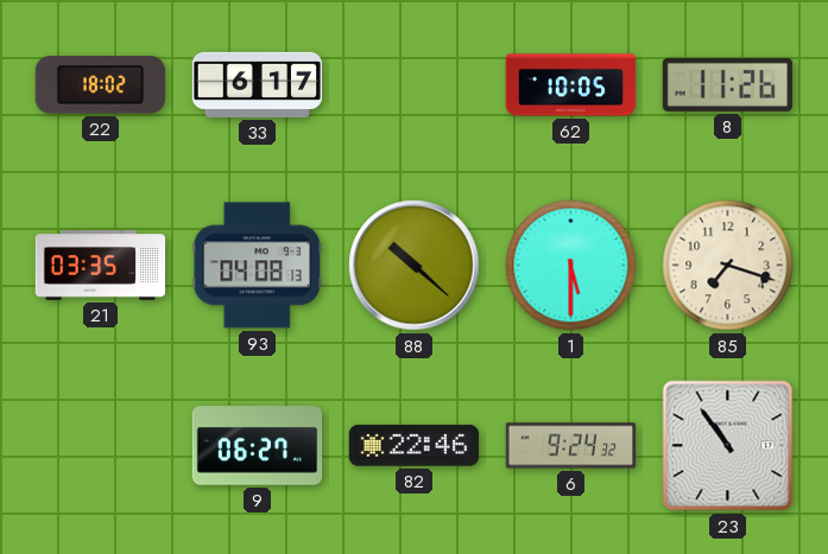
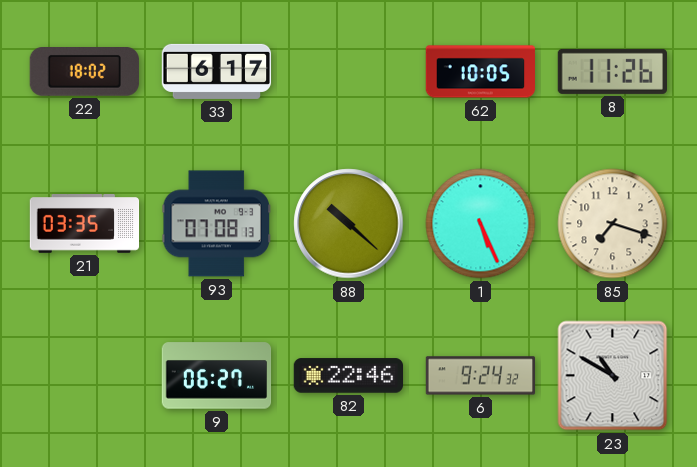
93: 04:08 -> 07:08
1: 5:30 -> 5:26
23: 10:54 -> 10:50
